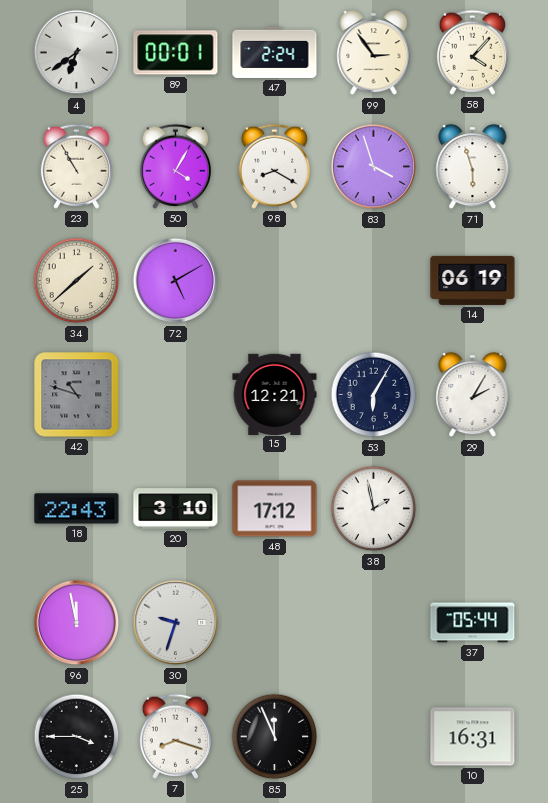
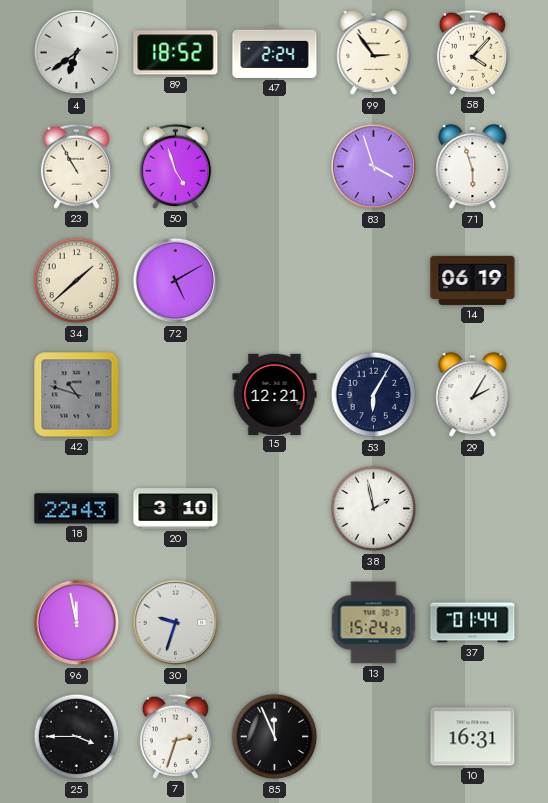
89: 00:01 -> 18:52
50: 4:05 -> 4:57
98: 8:20 -> none
48: 17:12 -> none
13: none -> 15:24
37: 05:44 -> 01:44
7: 8:18 -> 2:33
